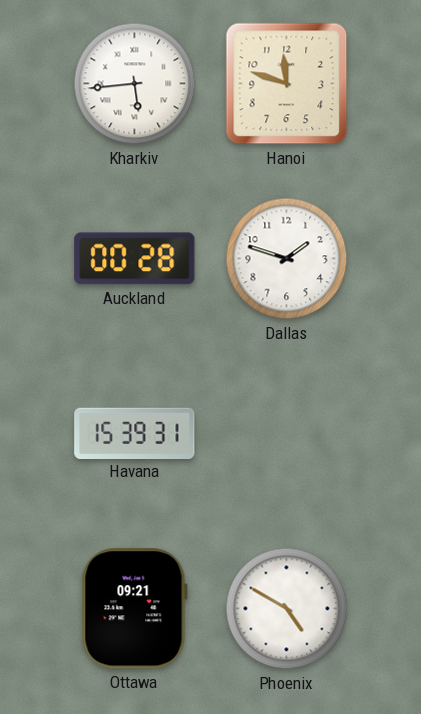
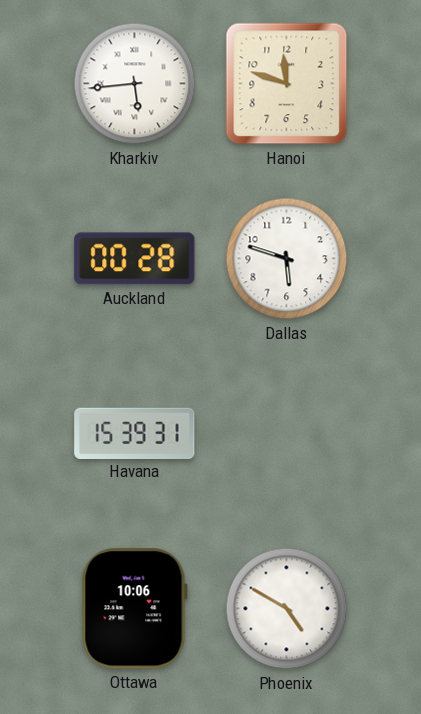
Dallas: 1:48 -> 5:48
Ottawa: 09:21 -> 10:06
